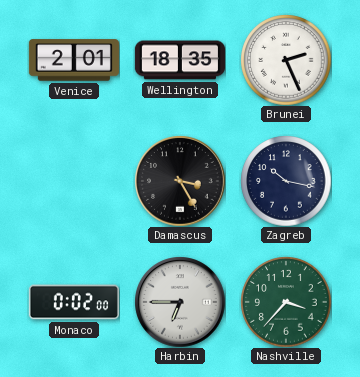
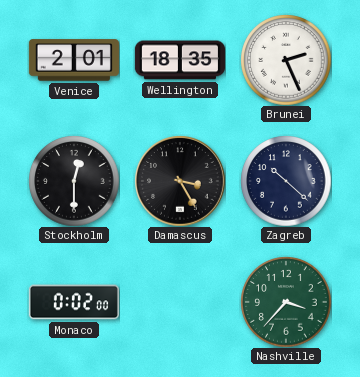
Stockholm: none -> 12:30
Zagreb: 10:17 -> 10:22
Harbin: 6:45 -> none
